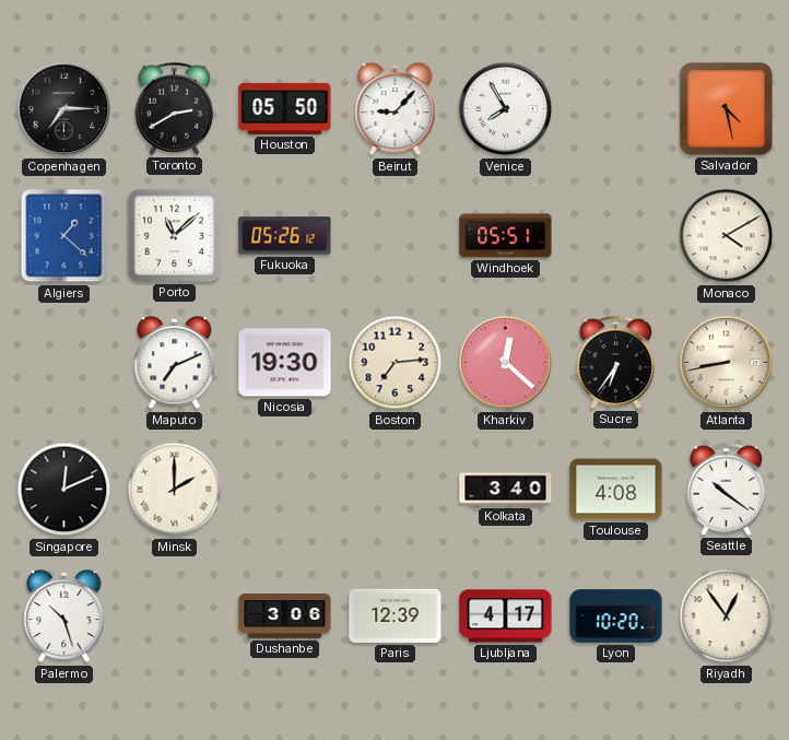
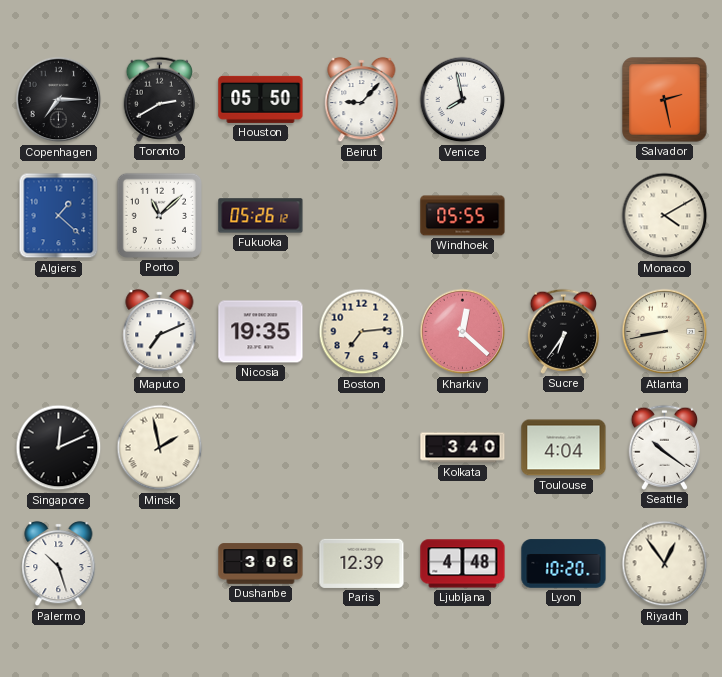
Venice: 7:55 -> 7:58
Salvador: 4:28 -> 2:28
Windhoek: 05:51 -> 05:55
Nicosia: 19:30 -> 19:35
Minsk: 2:00 -> 1:58
Toulouse: 4:08 -> 4:04
Ljubljana: 4:17 -> 4:48
